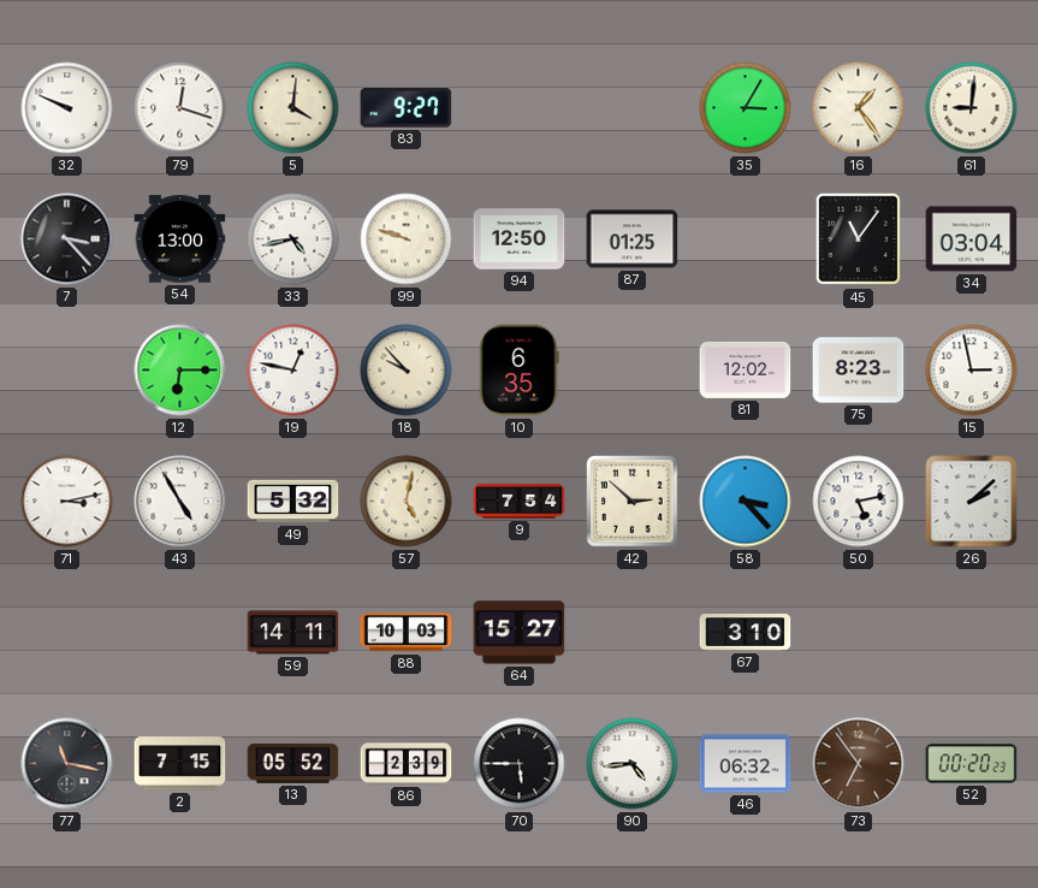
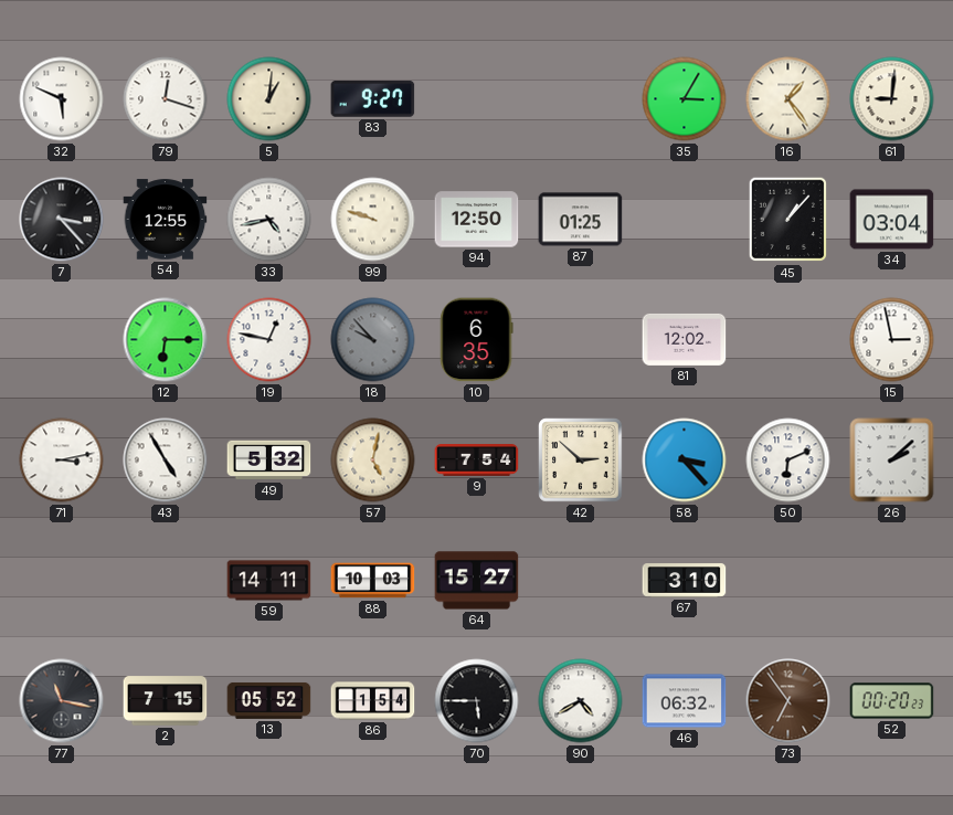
32: 9:49 -> 5:49
5: 4:01 -> 1:01
54: 13:00 -> 12:55
45: 11:06 -> 1:07
18 dial: cream -> grey
75: 8:23 -> none
50: 5:13 -> 6:11
86: 2:39 -> 1:54
90: 4:44 -> 4:40
